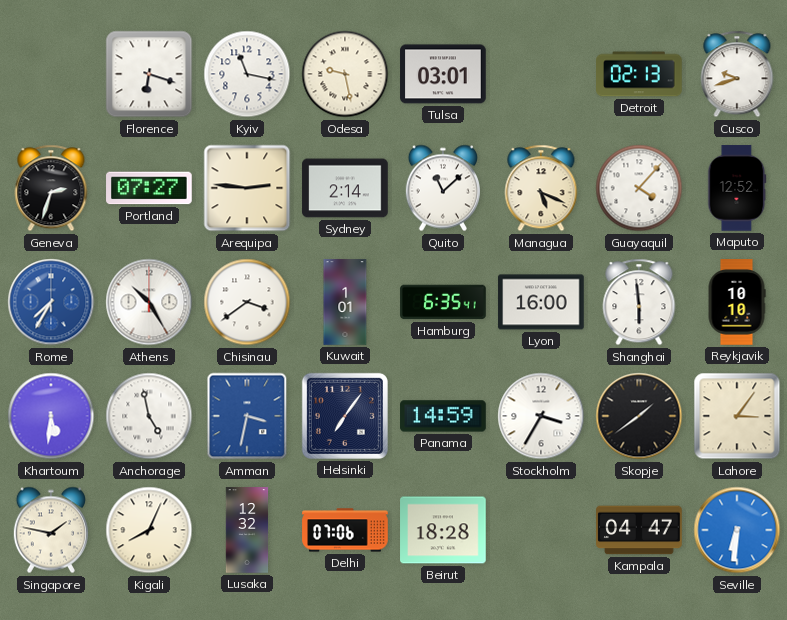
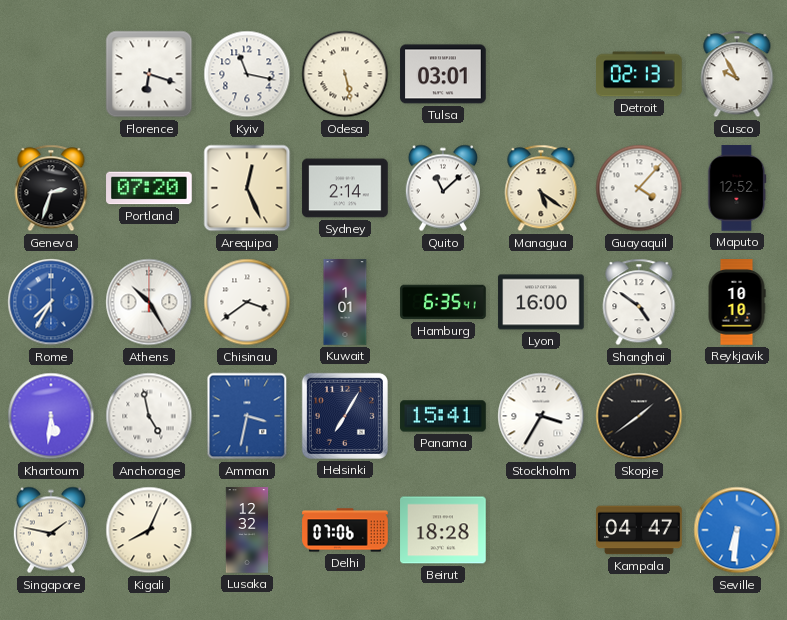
Odesa: 9:28 -> 5:28
Cusco: 9:42 -> 9:55
Portland: 07:27 -> 07:20
Arequipa: 2:46 -> 12:26
Managua: 5:19 -> 5:21
Shanghai: 5:59 -> 4:51
Helsinki: 7:06 -> 7:05
Panama: 14:59 -> 15:41
Lahore: 3:06 -> none
